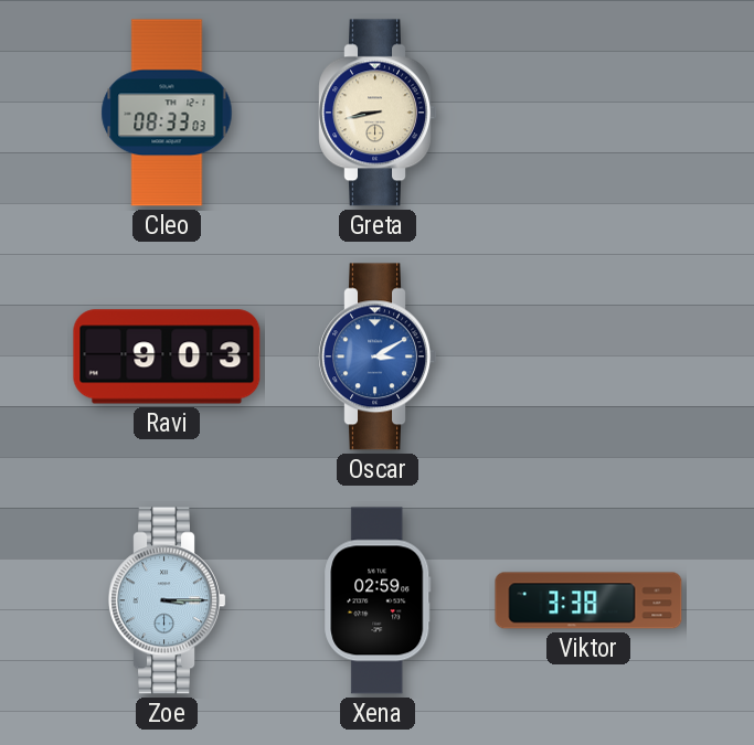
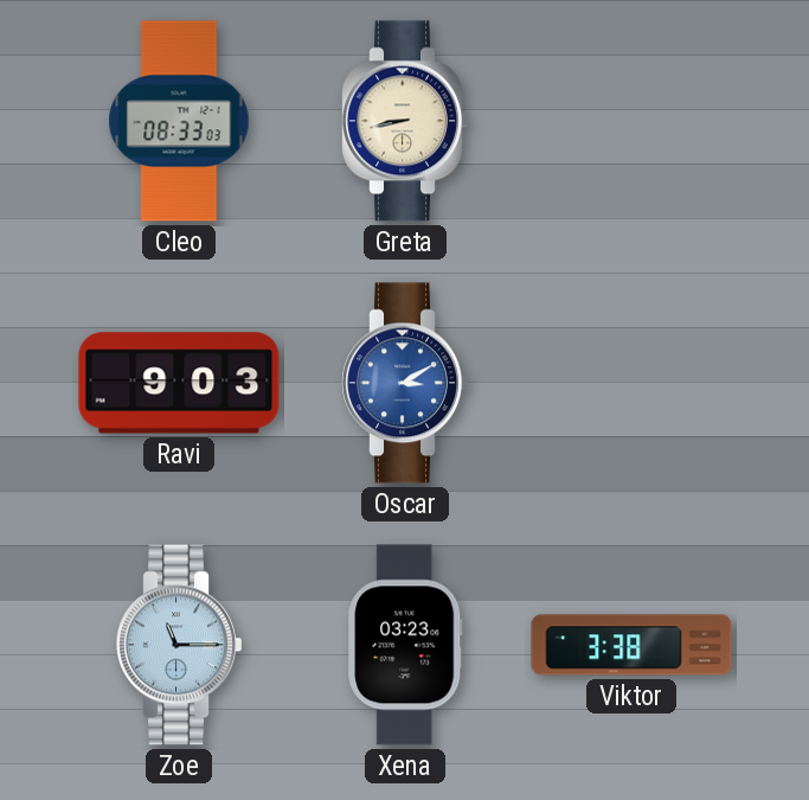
Zoe: 3:15 -> 11:15
Xena: 02:59 -> 03:23
